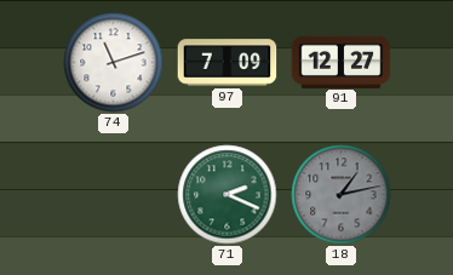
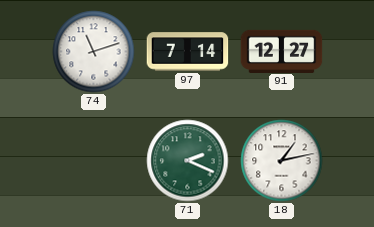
97: 7:09 -> 7:14
18 dial: grey -> white
